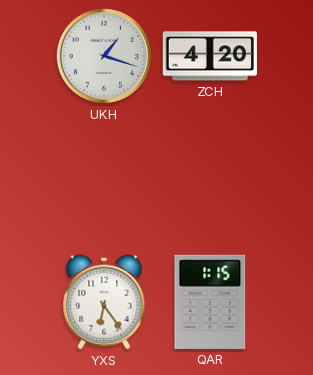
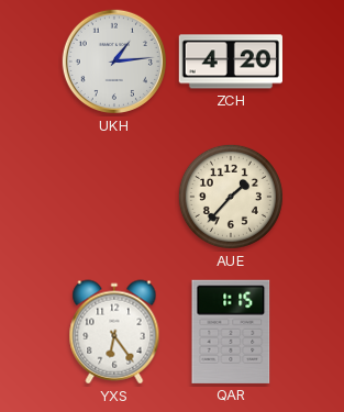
UKH: 1:18 -> 1:14
AUE: none -> 1:37
